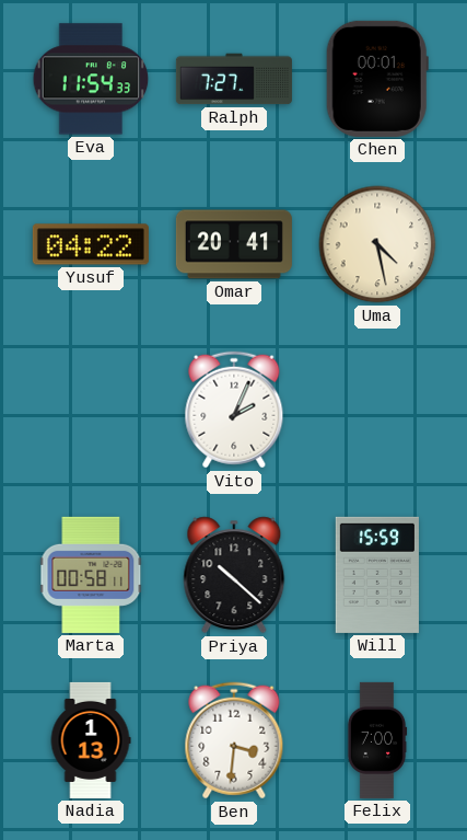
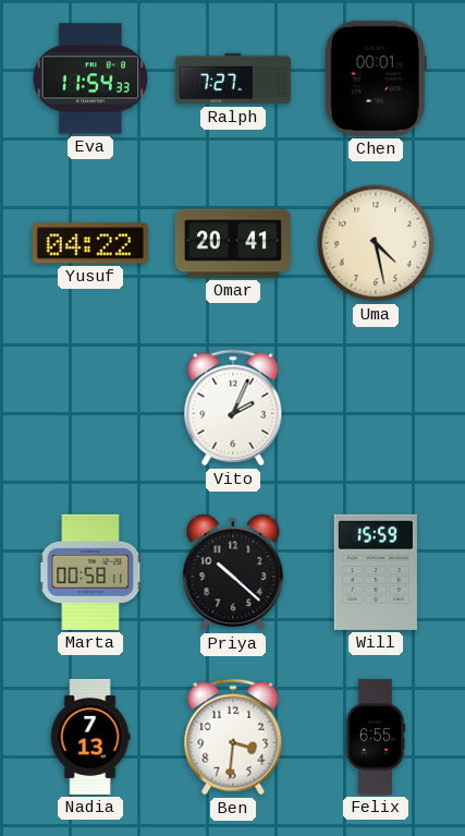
Nadia: 1:13 -> 7:13
Felix: 7:00 -> 6:55
